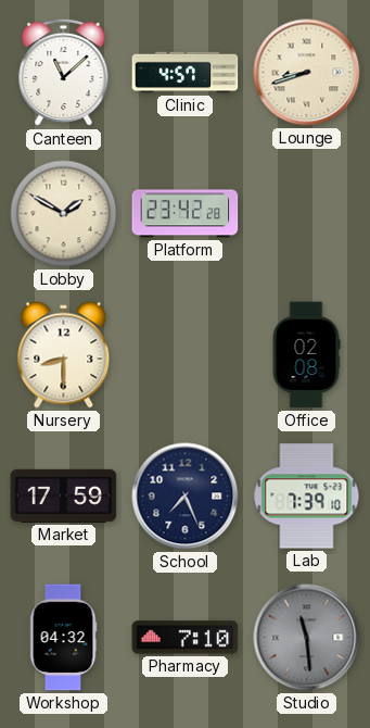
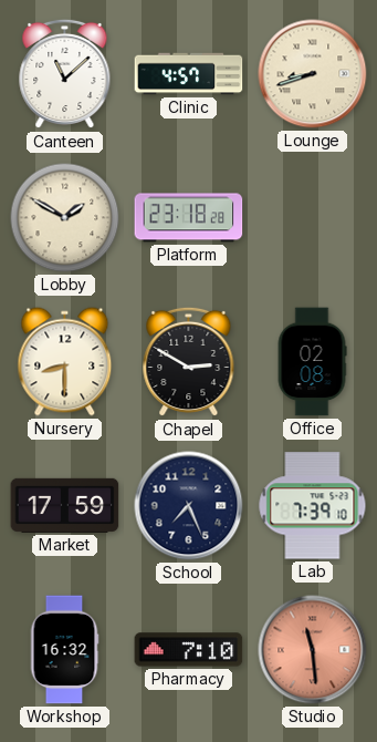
Platform: 23:42 -> 23:18
Chapel: none -> 2:50
Workshop: 04:32 -> 16:32
Studio dial: grey -> salmon
